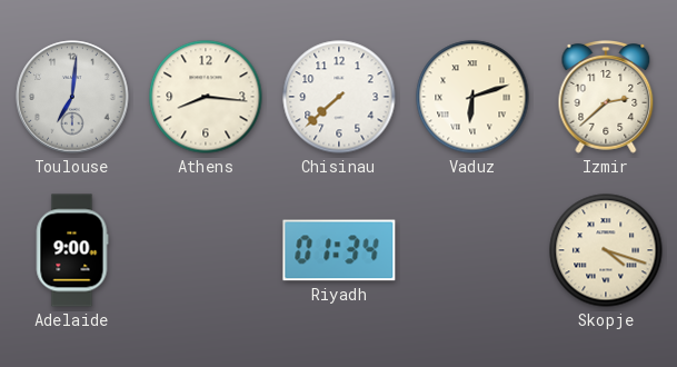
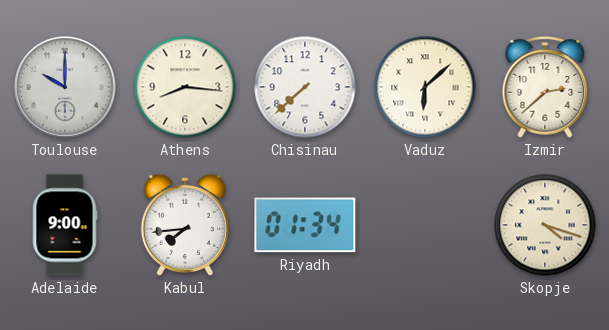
Toulouse: 7:01 -> 10:00
Vaduz: 6:12 -> 6:08
Kabul: none -> 7:44
